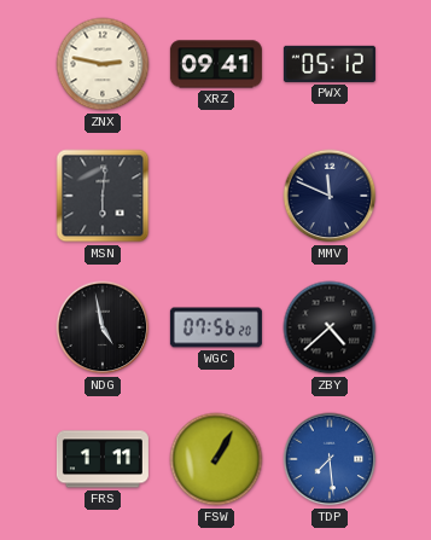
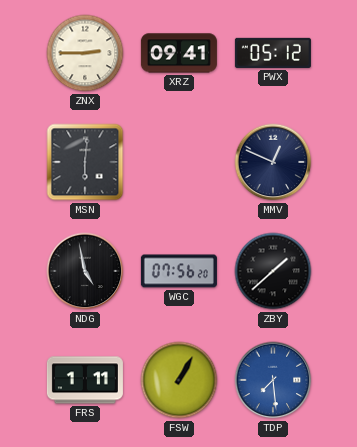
ZNX: 2:47 -> 2:45
MMV: 11:49 -> 12:49
ZBY: 4:38 -> 1:38
